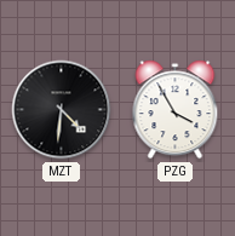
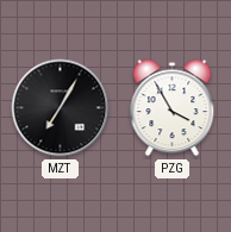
MZT: 4:31 -> 7:05
